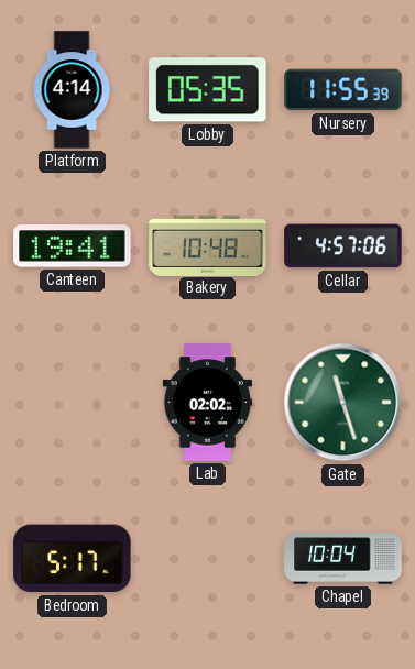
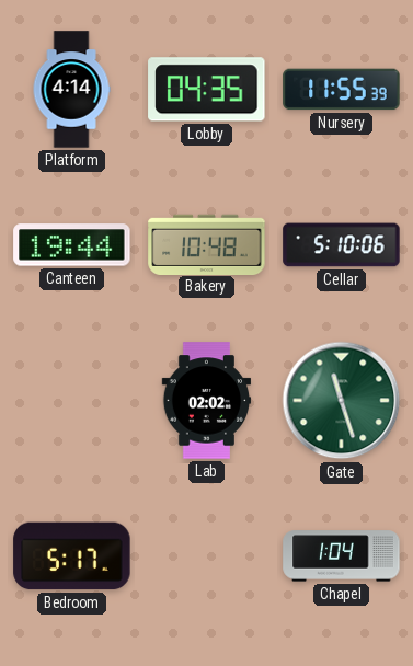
Lobby: 05:35 -> 04:35
Canteen: 19:41 -> 19:44
Cellar: 4:57 -> 5:10
Chapel: 10:04 -> 1:04
